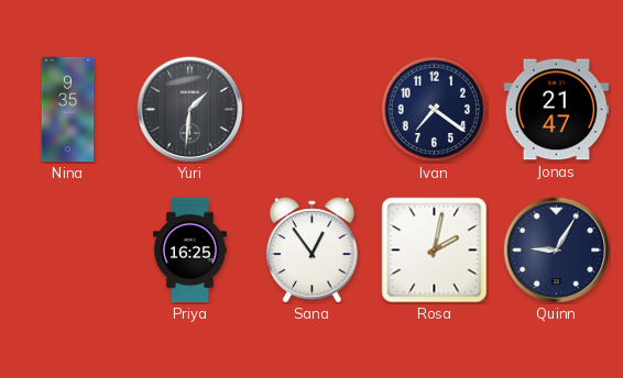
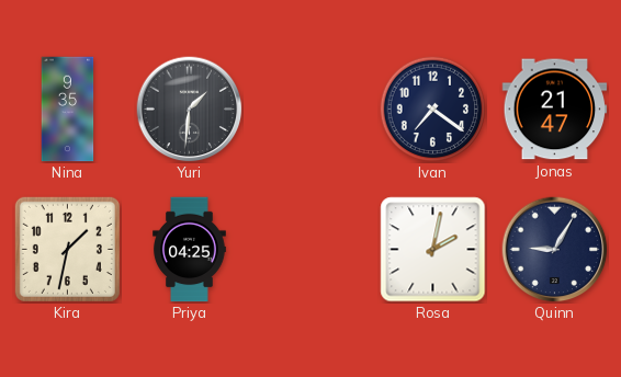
Kira: none -> 1:32
Priya: 16:25 -> 04:25
Sana: 12:54 -> none
